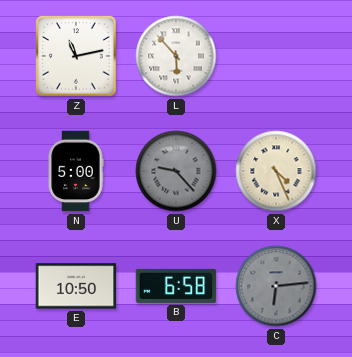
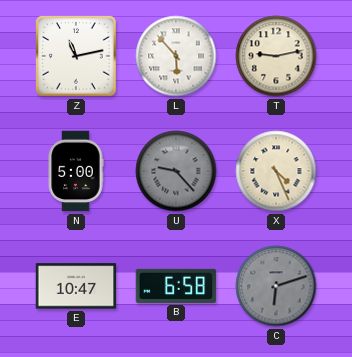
T: none -> 9:13
E: 10:50 -> 10:47
C: 6:14 -> 6:12
